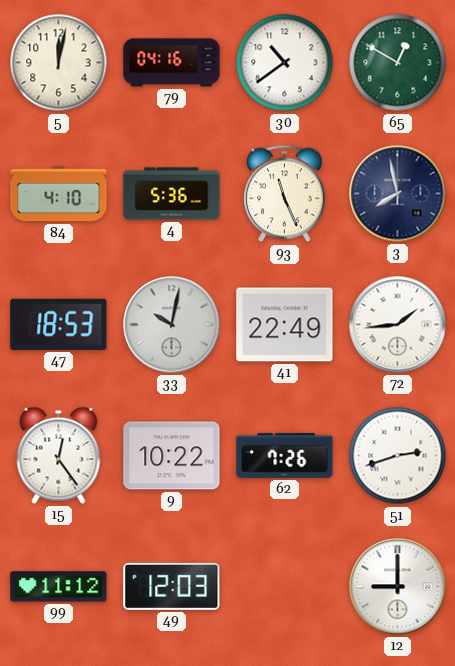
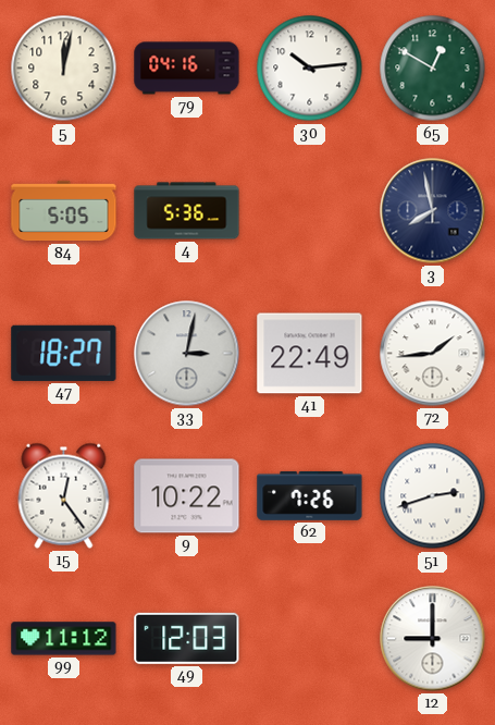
30: 10:39 -> 10:14
84: 4:10 -> 5:05
93: 11:26 -> none
47: 18:53 -> 18:27
33: 10:02 -> 3:02
